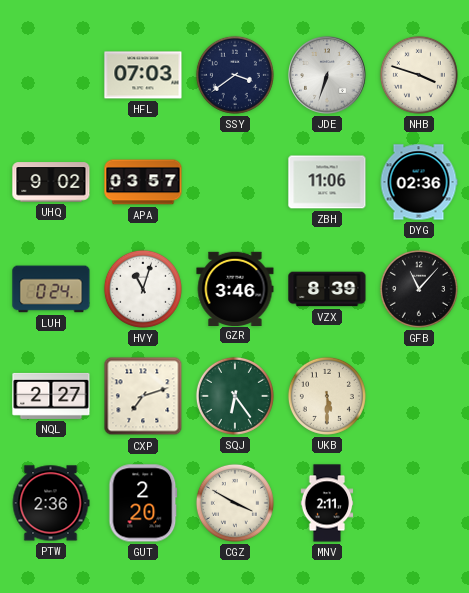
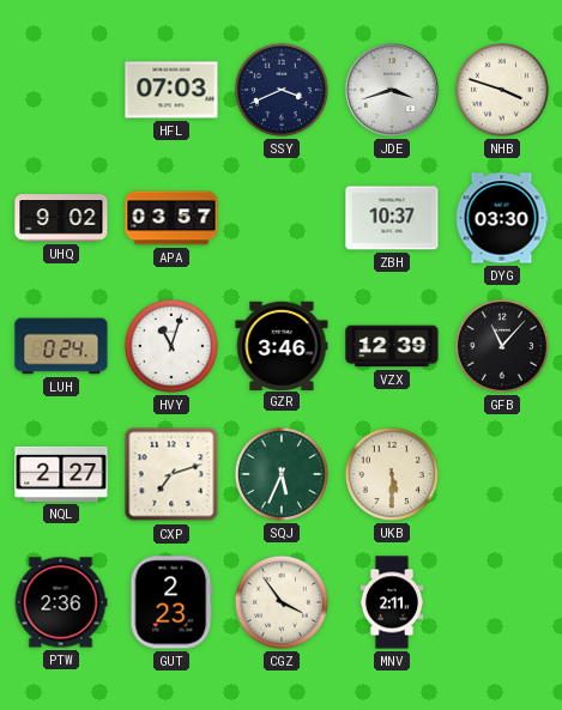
SSY: 3:39 -> 3:41
JDE: 6:33 -> 3:42
ZBH: 11:06 -> 10:37
DYG: 02:36 -> 03:30
VZX: 8:39 -> 12:39
SQJ: 6:24 -> 5:34
GUT: 2:20 -> 2:23
CGZ: 3:50 -> 3:54
